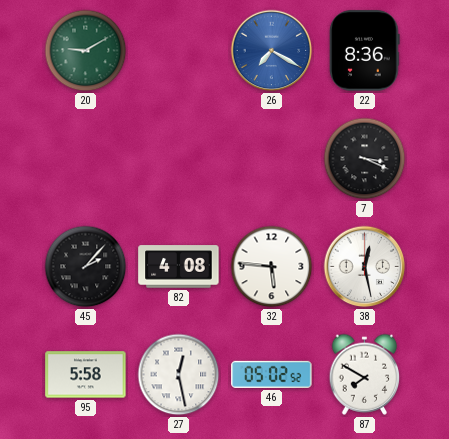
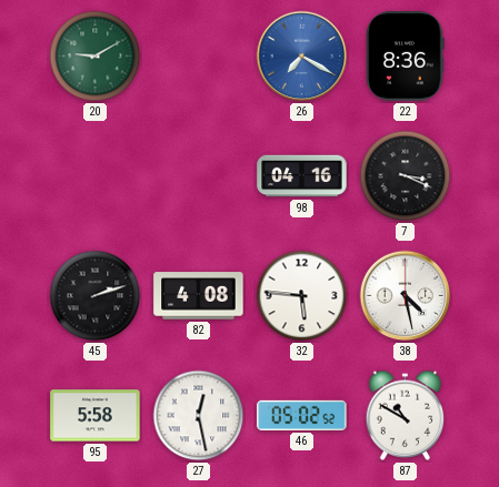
98: none -> 04:16
45: 2:07 -> 2:12
38: 12:28 -> 4:28
87: 7:50 -> 10:50
